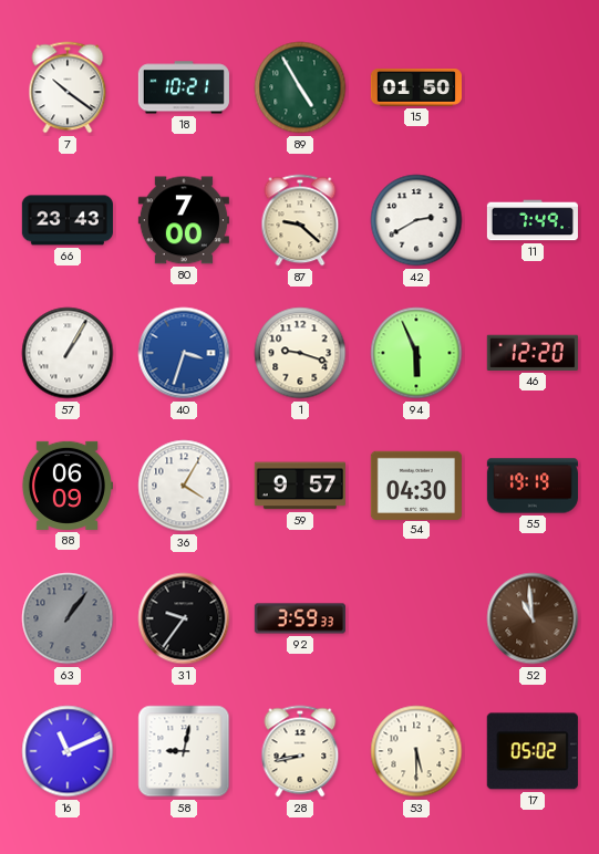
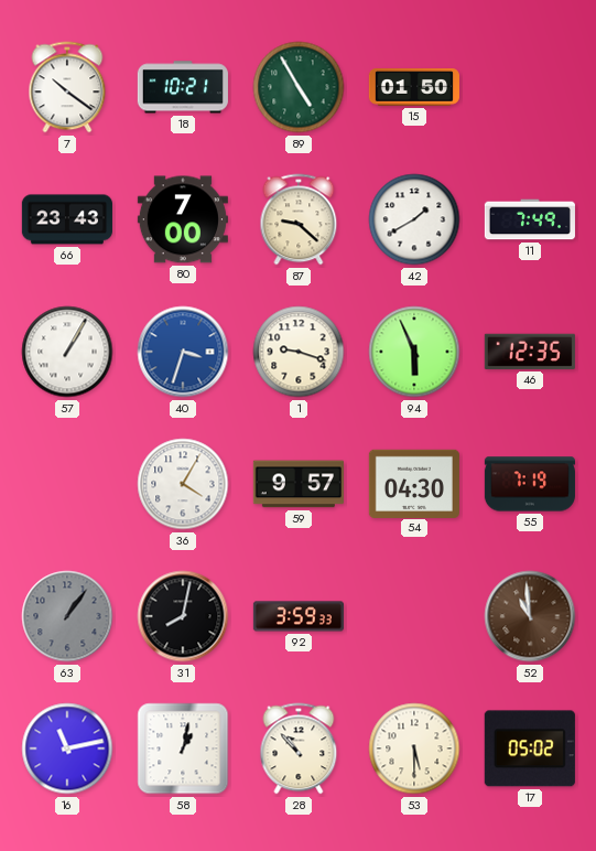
42: 2:40 -> 1:40
46: 12:20 -> 12:35
88: 06:09 -> none
55: 19:19 -> 7:19
31: 9:36 -> 8:02
16: 11:11 -> 11:13
58: 9:02 -> 1:02
28: 8:43 -> 10:53
